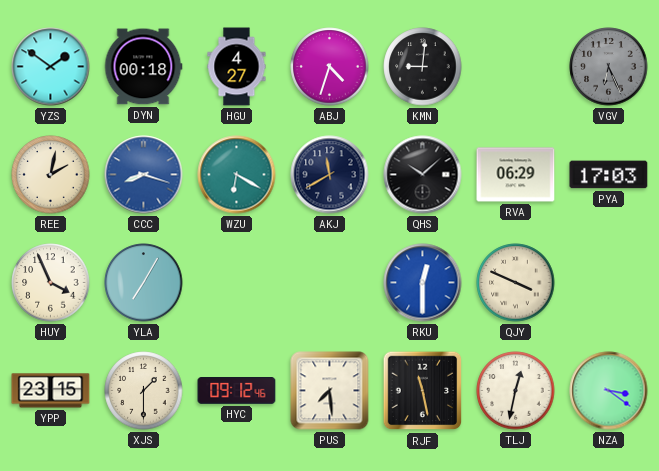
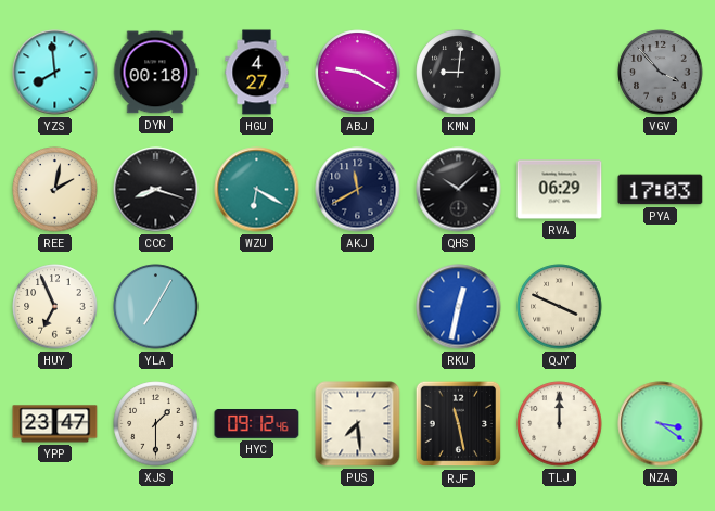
YZS: 1:51 -> 7:59
ABJ: 4:33 -> 9:20
VGV: 6:26 -> 3:53
CCC dial: blue -> black
HUY: 3:56 -> 6:56
RKU: 12:30 -> 12:32
YPP: 23:15 -> 23:47
TLJ: 12:32 -> 12:00
